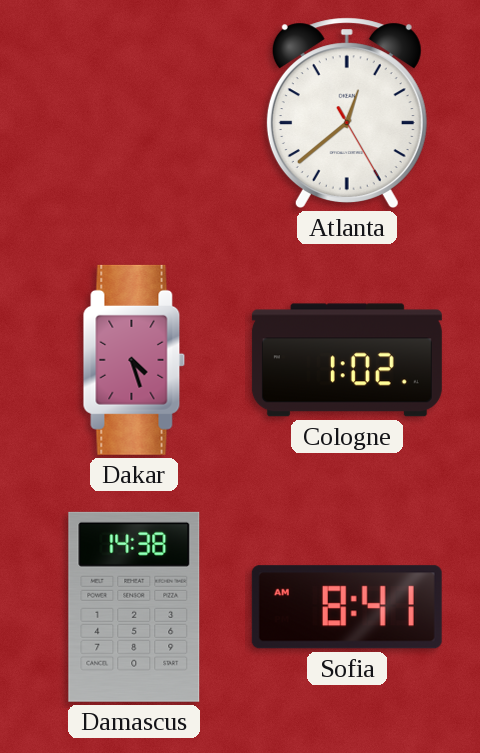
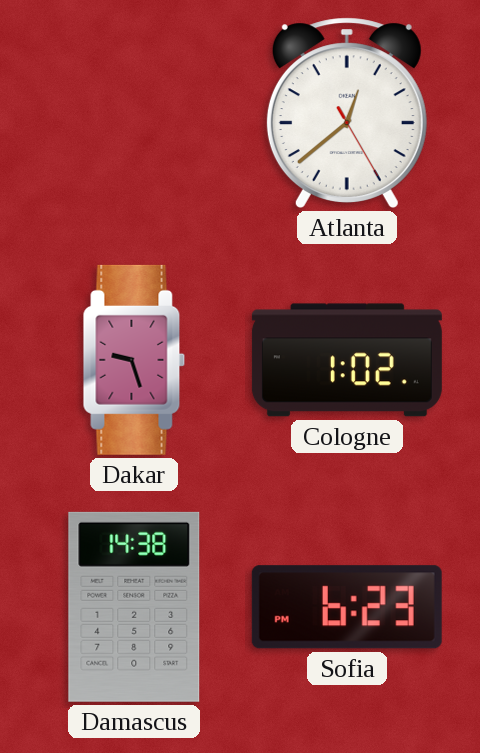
Dakar: 4:27 -> 9:27
Sofia: 8:41 -> 6:23
